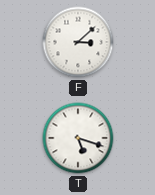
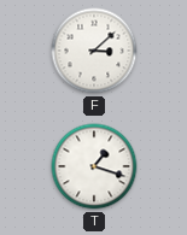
T: 5:18 -> 1:18
